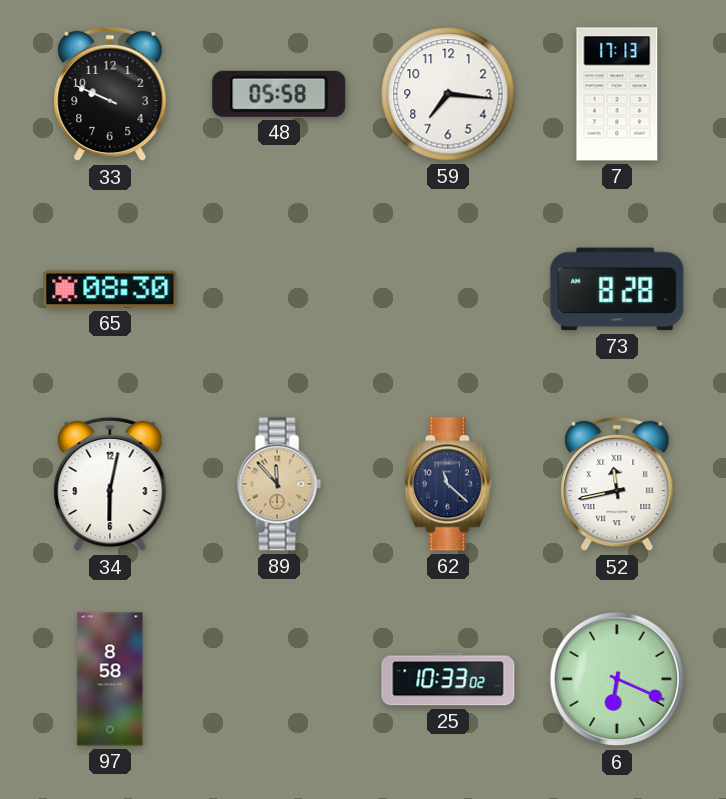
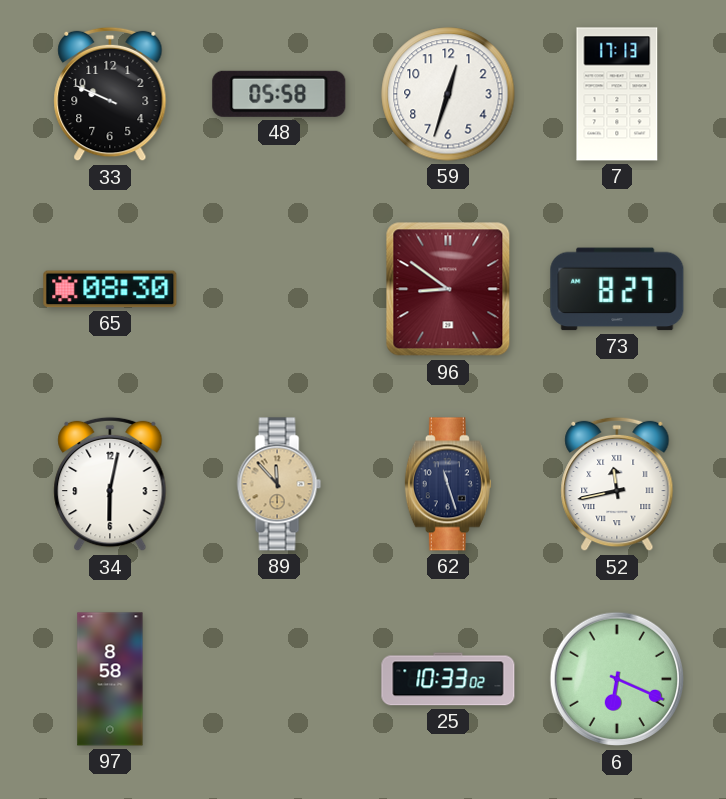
59: 7:16 -> 12:33
96: none -> 8:51
73: 8:28 -> 8:27
62: 11:22 -> 11:27
